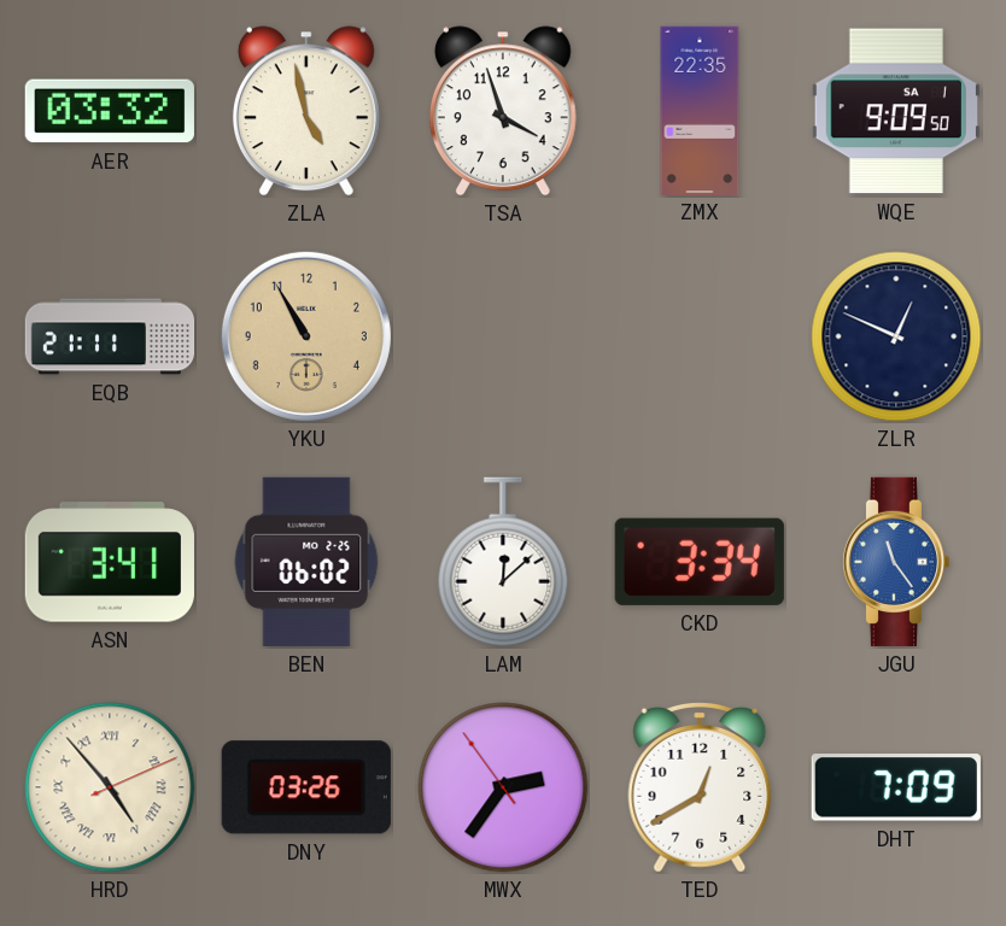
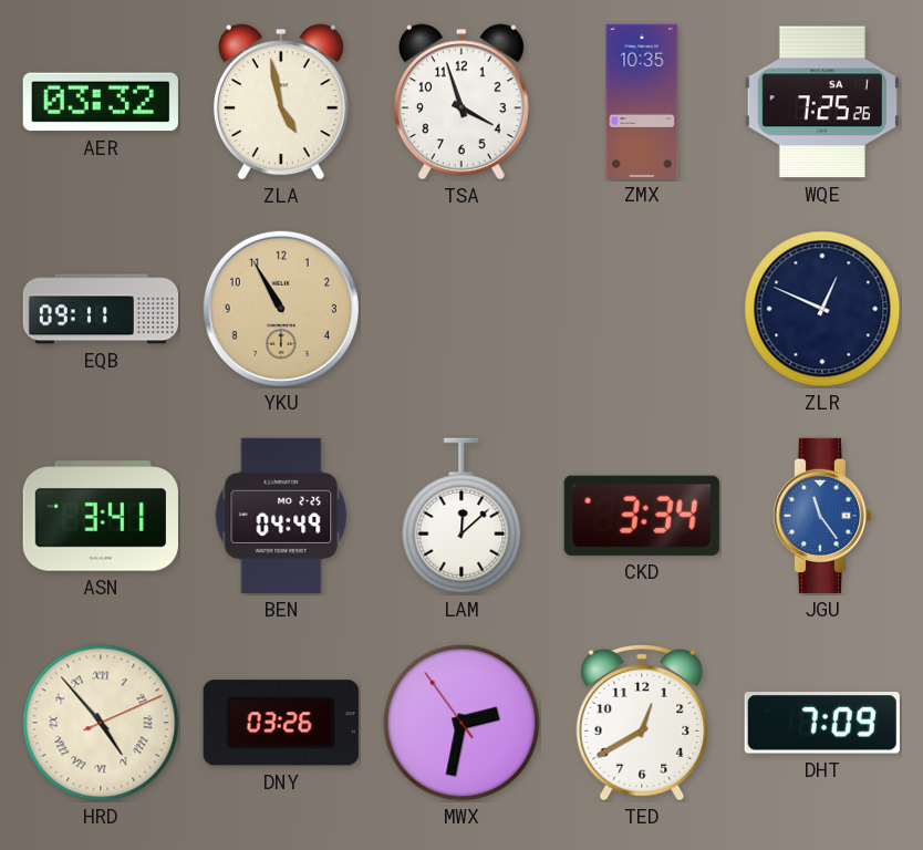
ZMX: 22:35 -> 10:35
WQE: 9:09 -> 7:25
EQB: 21:11 -> 09:11
BEN: 06:02 -> 04:49
MWX: 2:35 -> 2:31
